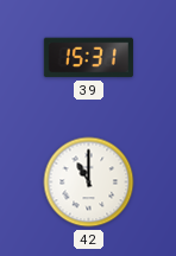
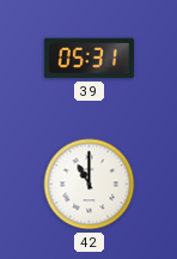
39: 15:31 -> 05:31
